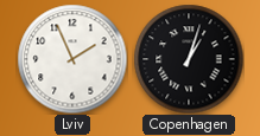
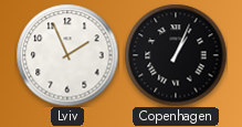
Copenhagen: 1:03 -> 1:04
